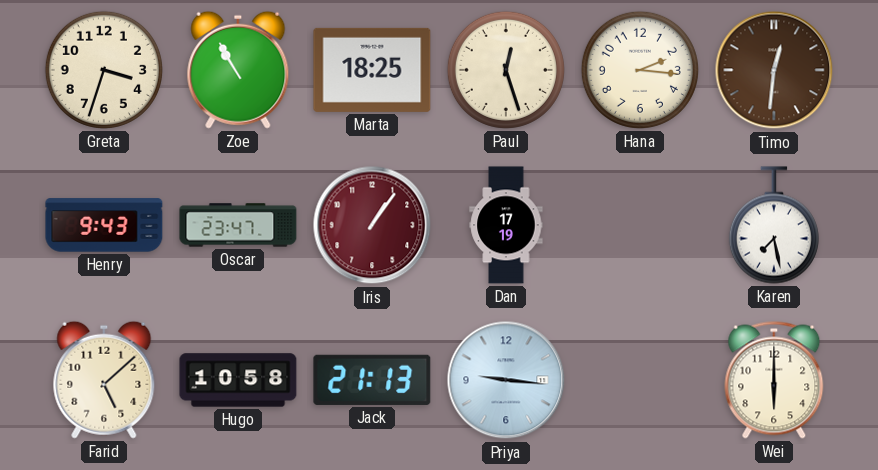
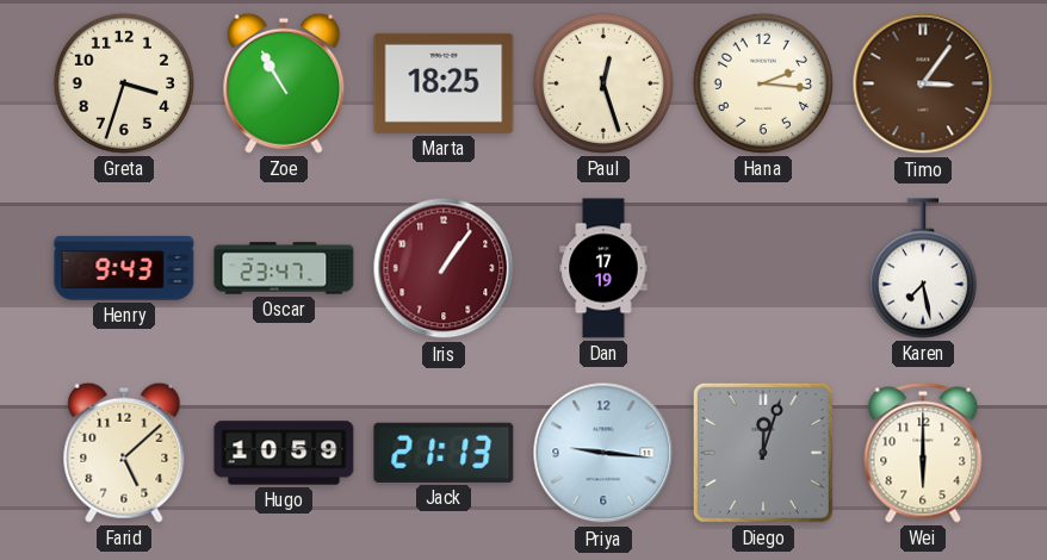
Timo: 12:31 -> 3:06
Hugo: 10:58 -> 10:59
Diego: none -> 12:03
